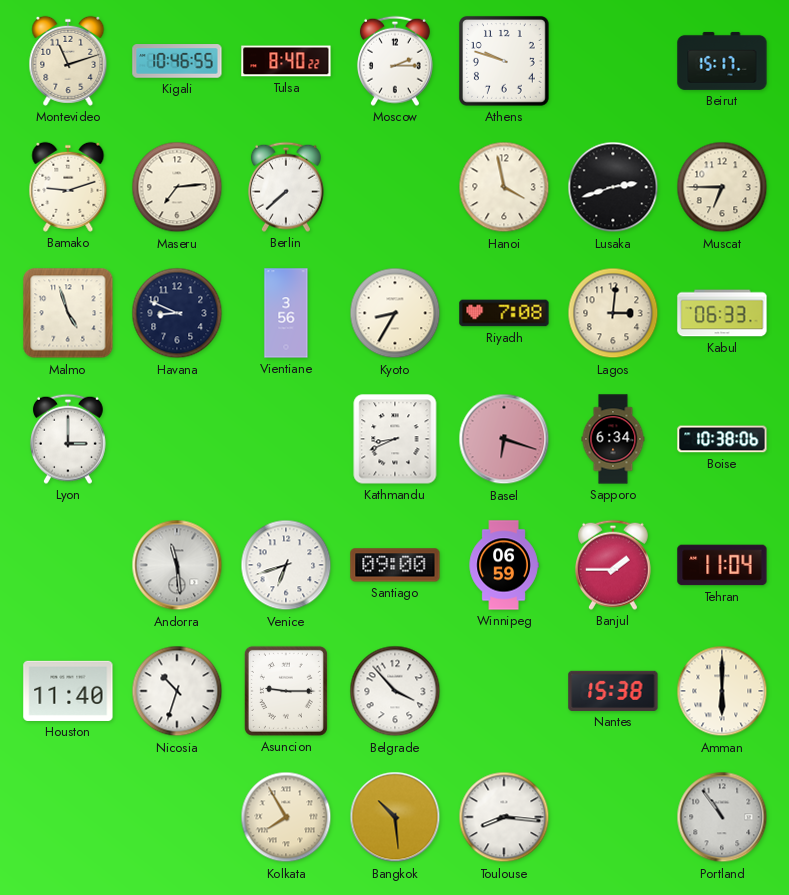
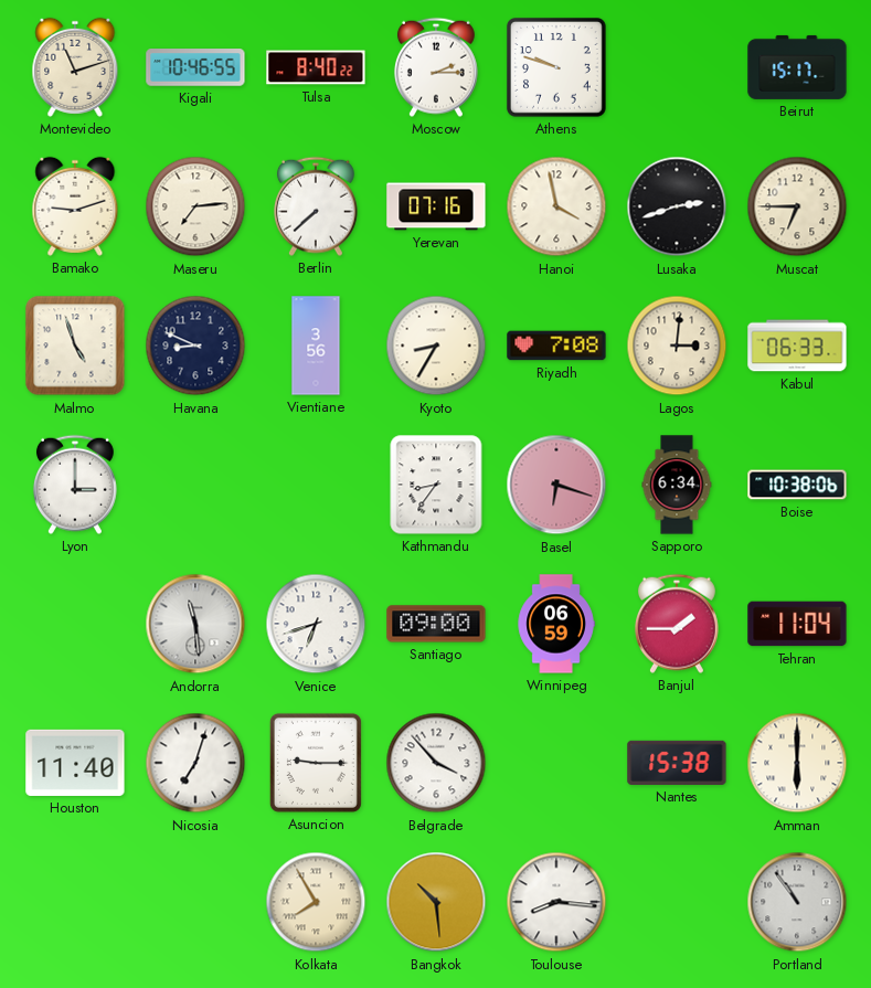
Yerevan: none -> 07:16
Kathmandu: 8:41 -> 8:36
Nicosia: 10:33 -> 7:03
